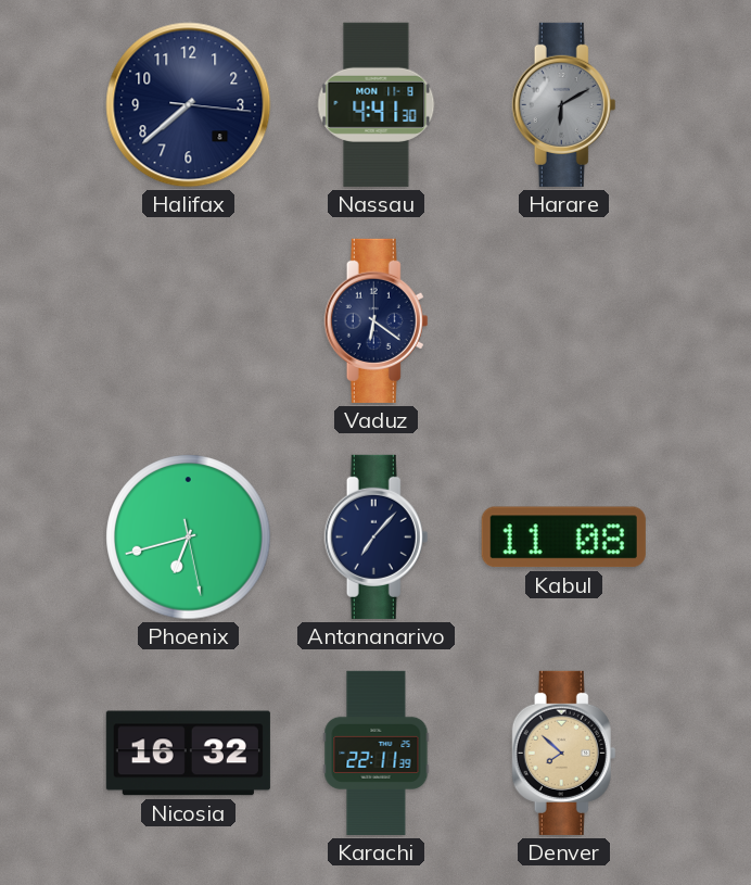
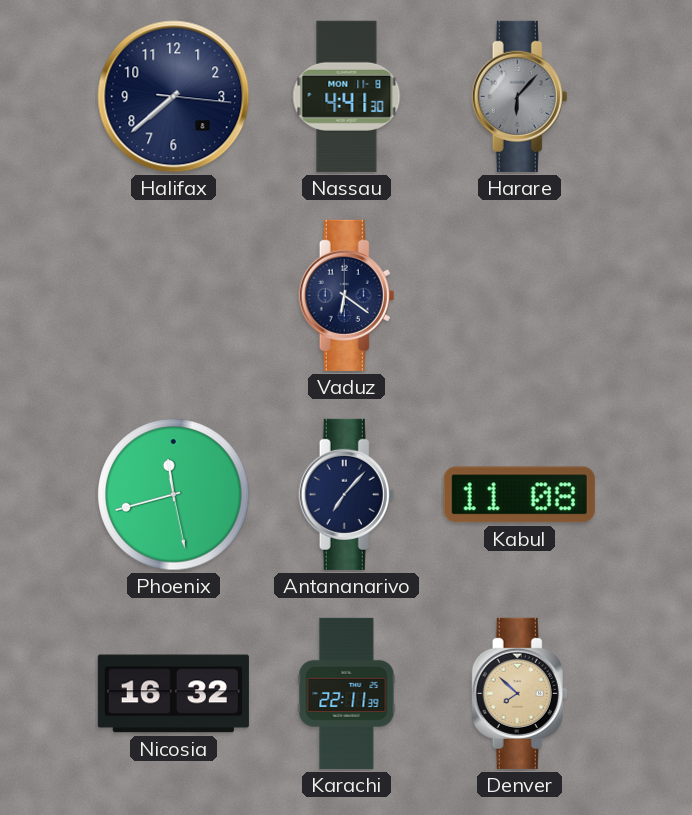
Harare: 6:10 -> 6:07
Phoenix: 6:42 -> 11:42
